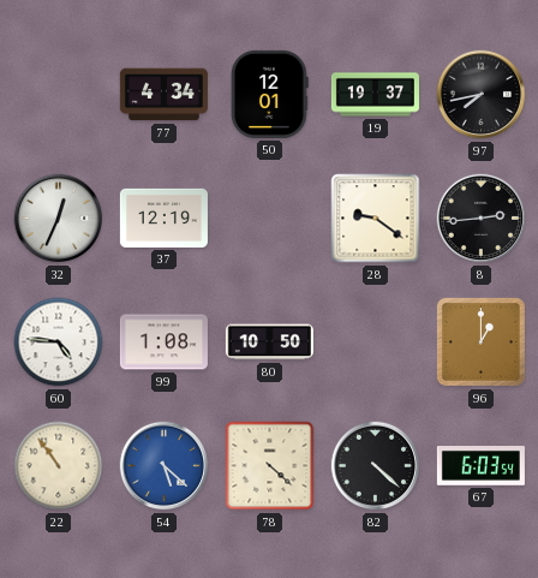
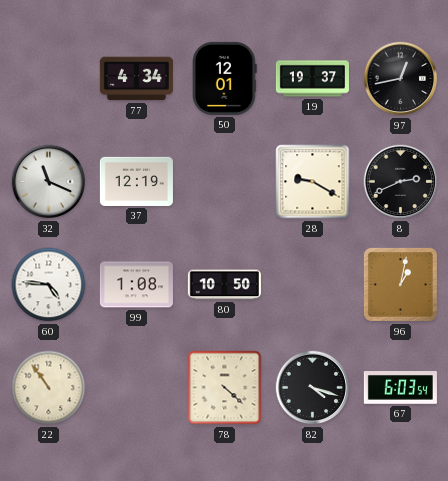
97: 7:43 -> 12:43
32: 12:34 -> 11:19
28: 9:21 -> 9:20
8: 2:44 -> 2:41
96: 1:00 -> 1:02
54: 5:22 -> none
82: 4:22 -> 4:18
